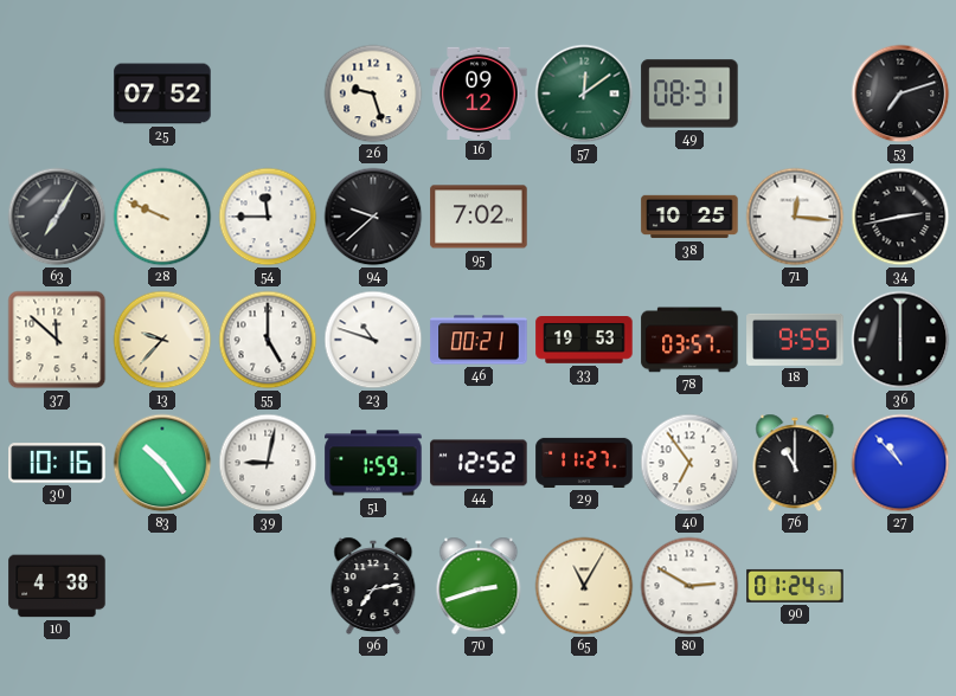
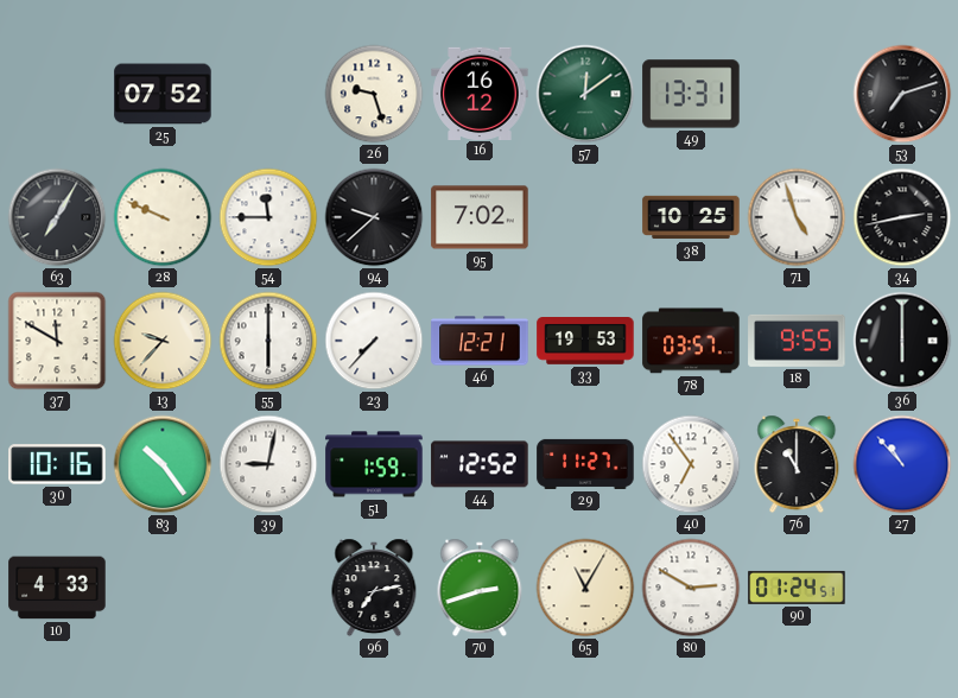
16: 09:12 -> 16:12
49: 08:31 -> 13:31
71: 12:16 -> 4:57
37: 11:52 -> 11:50
55: 5:00 -> 6:00
23: 10:48 -> 7:37
46: 00:21 -> 12:21
10: 4:38 -> 4:33
